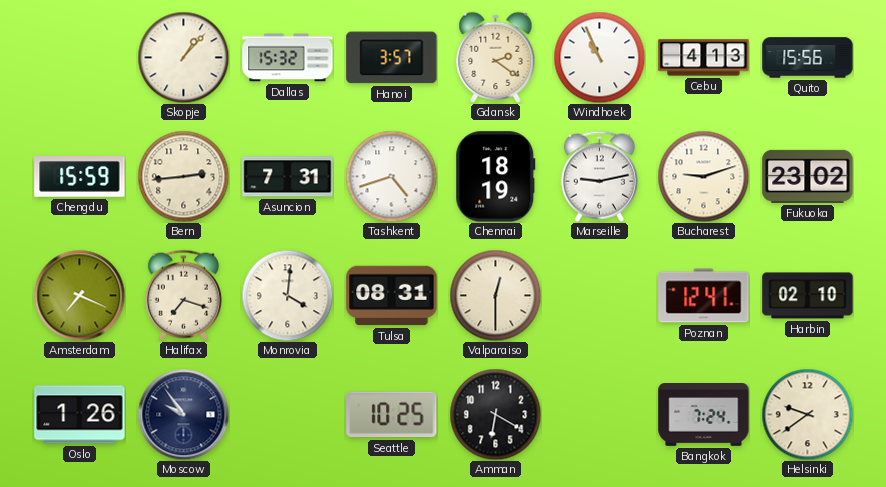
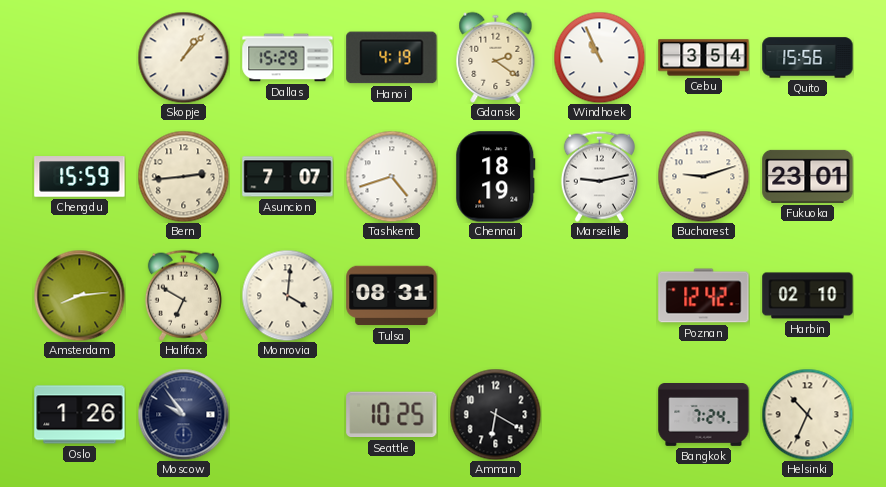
Dallas: 15:32 -> 15:29
Hanoi: 3:57 -> 4:19
Cebu: 4:13 -> 3:54
Asuncion: 7:31 -> 7:07
Fukuoka: 23:02 -> 23:01
Amsterdam: 7:19 -> 8:14
Halifax: 7:18 -> 6:50
Valparaiso: 12:30 -> none
Poznan: 12:41 -> 12:42
Helsinki: 9:39 -> 10:34
